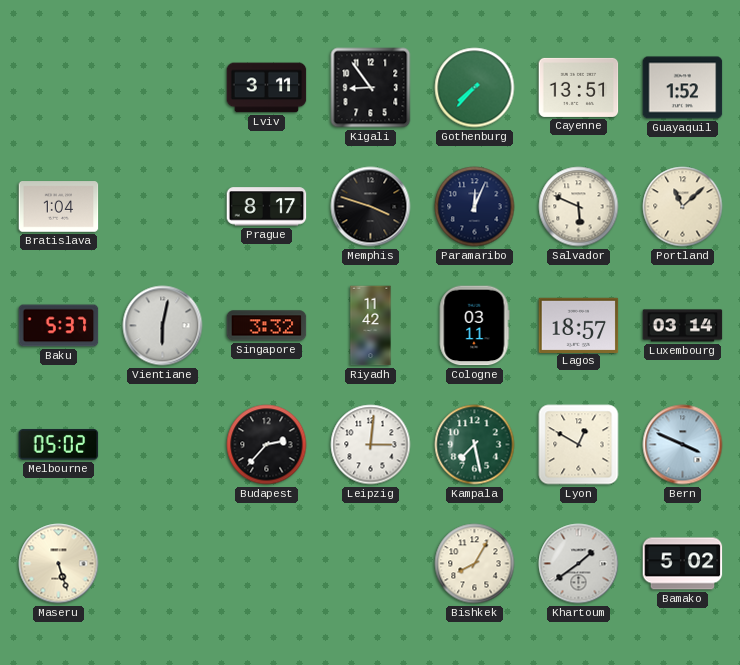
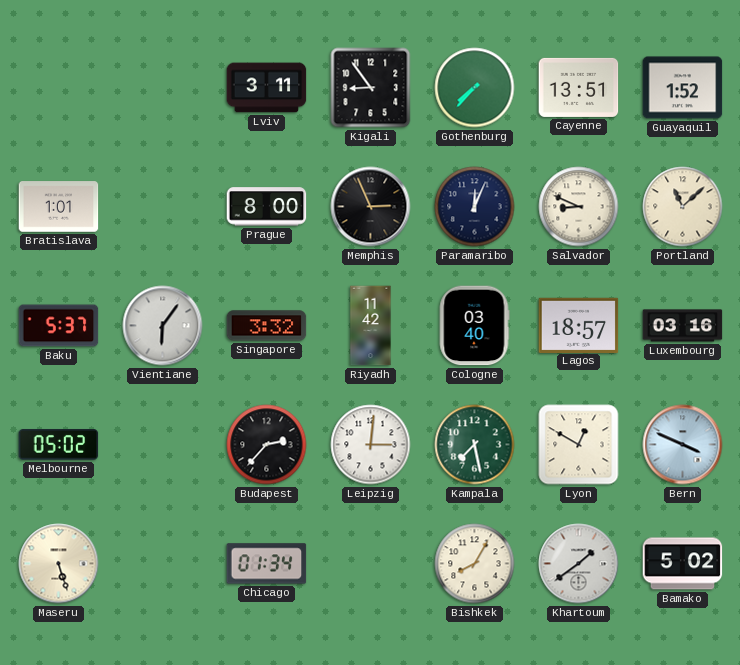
Bratislava: 1:04 -> 1:01
Prague: 8:17 -> 8:00
Memphis: 3:48 -> 2:56
Salvador: 5:49 -> 8:49
Vientiane: 6:02 -> 6:06
Cologne: 03:11 -> 03:40
Luxembourg: 03:14 -> 03:16
Chicago: none -> 01:34
